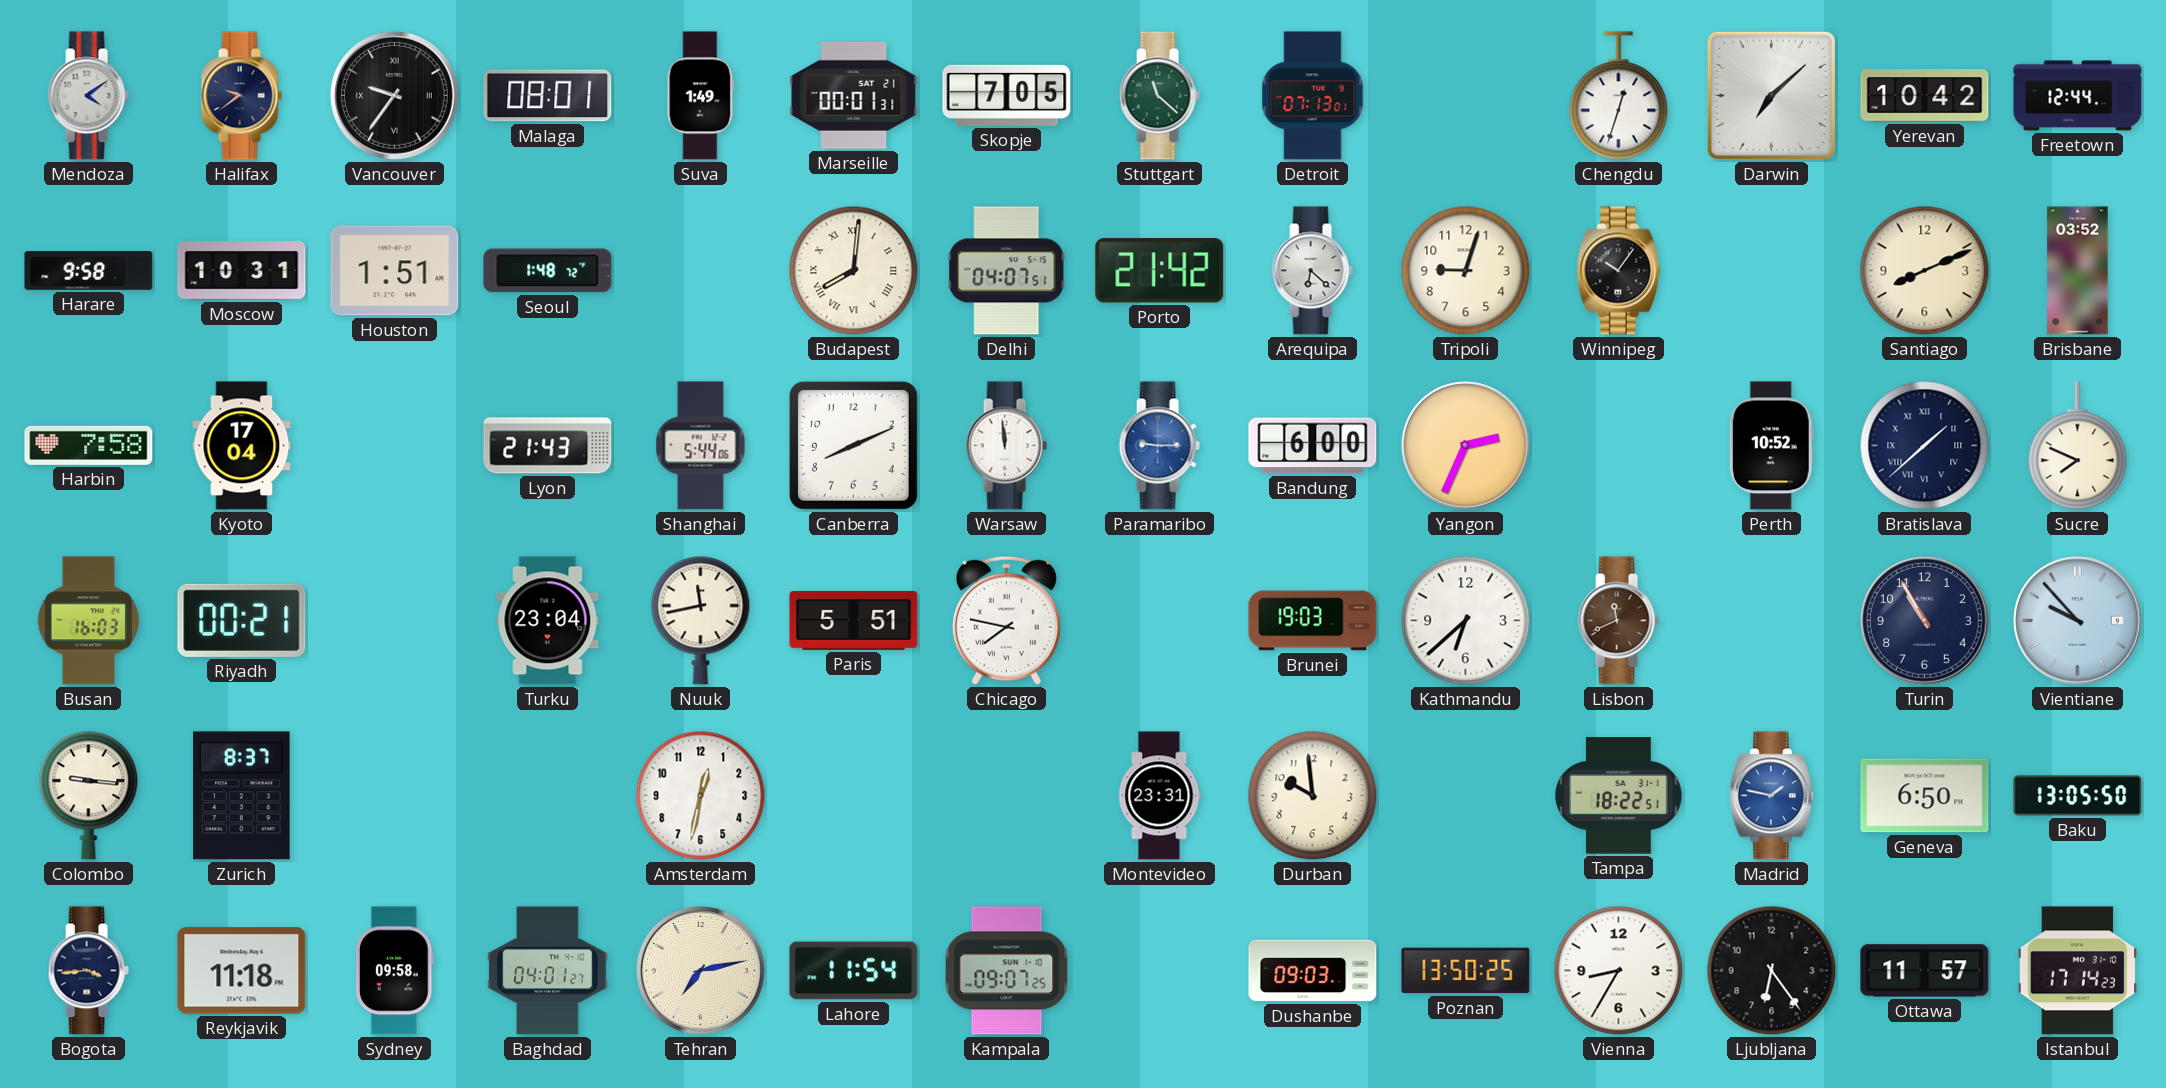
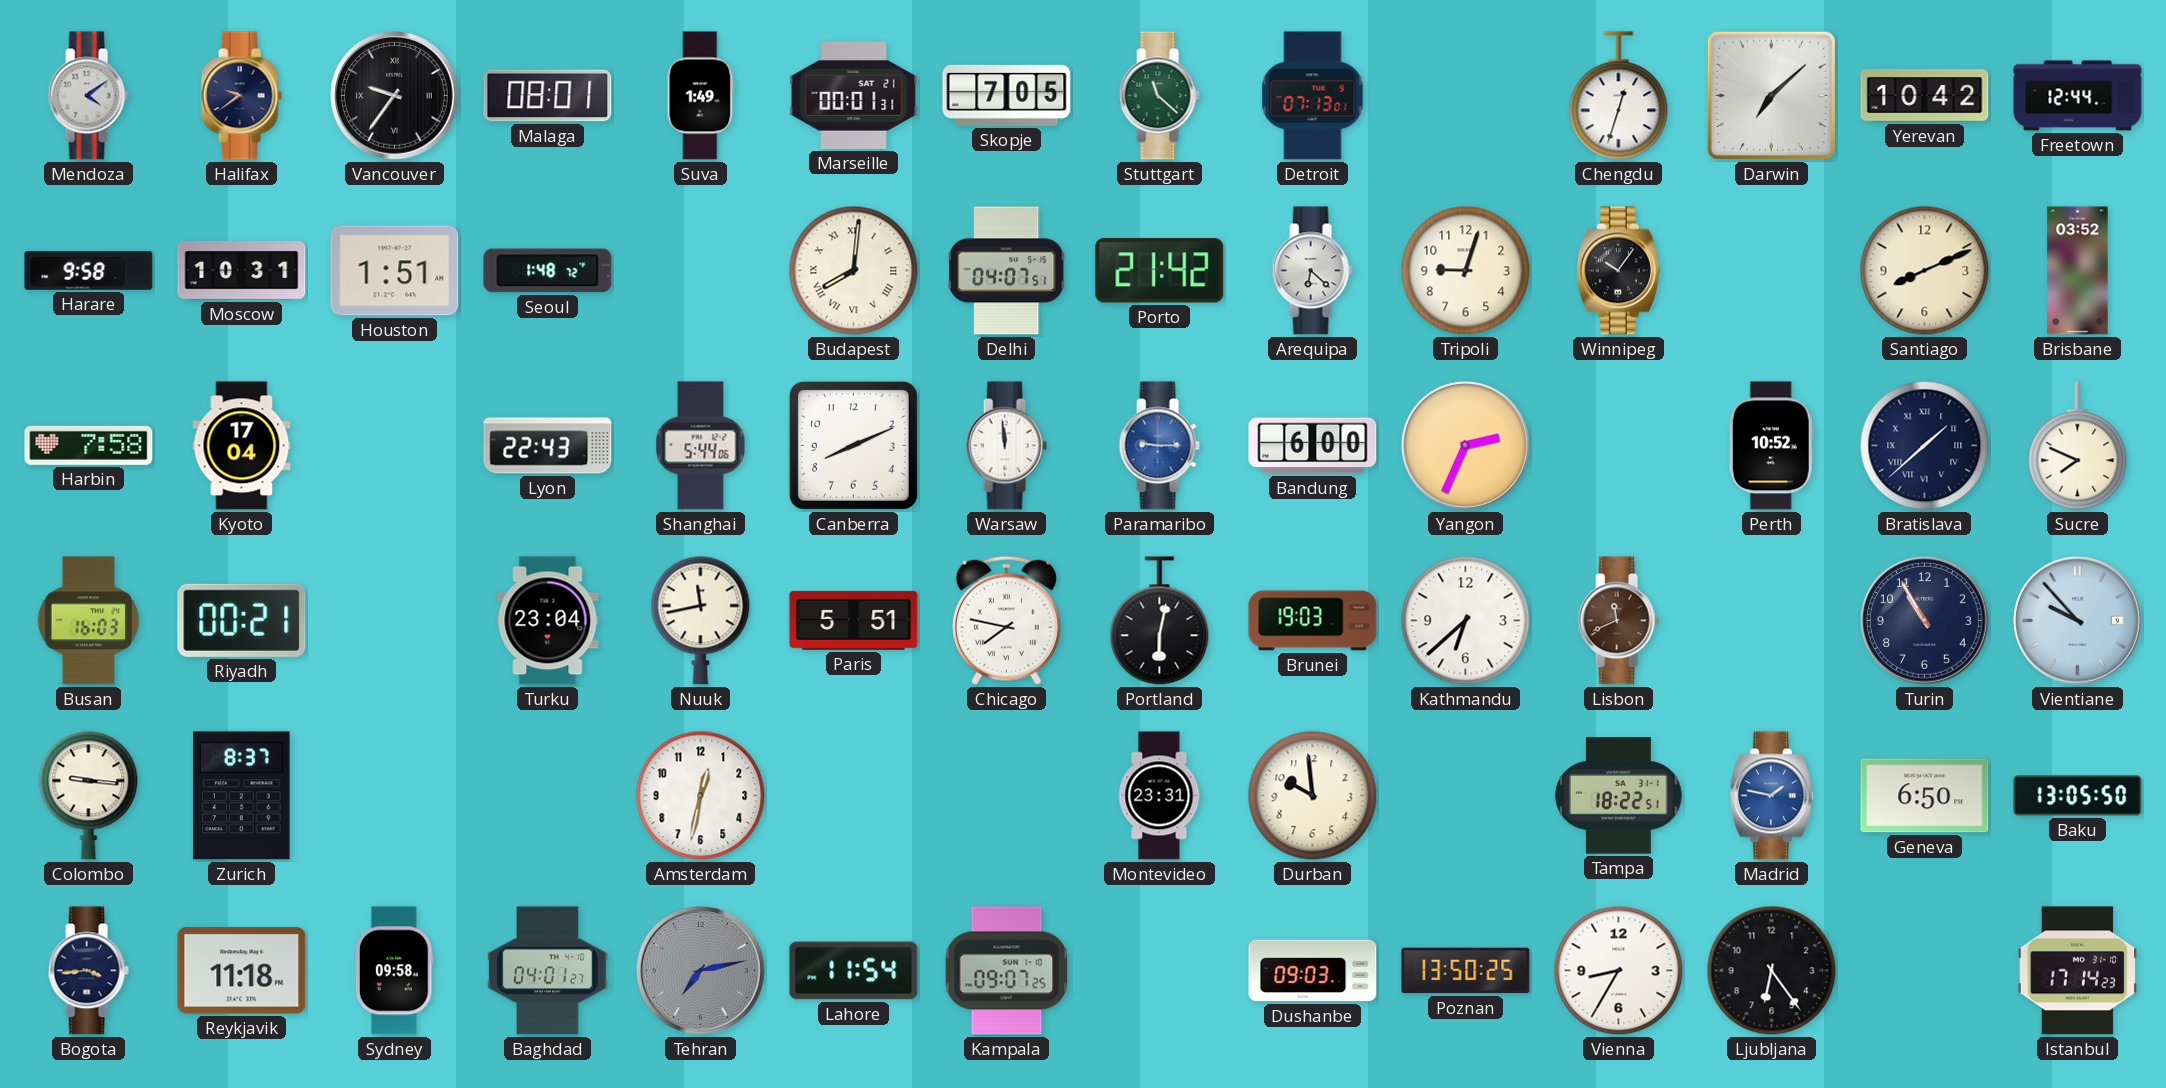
Lyon: 21:43 -> 22:43
Portland: none -> 6:02
Tehran dial: cream -> grey
Ottawa: 11:57 -> none
